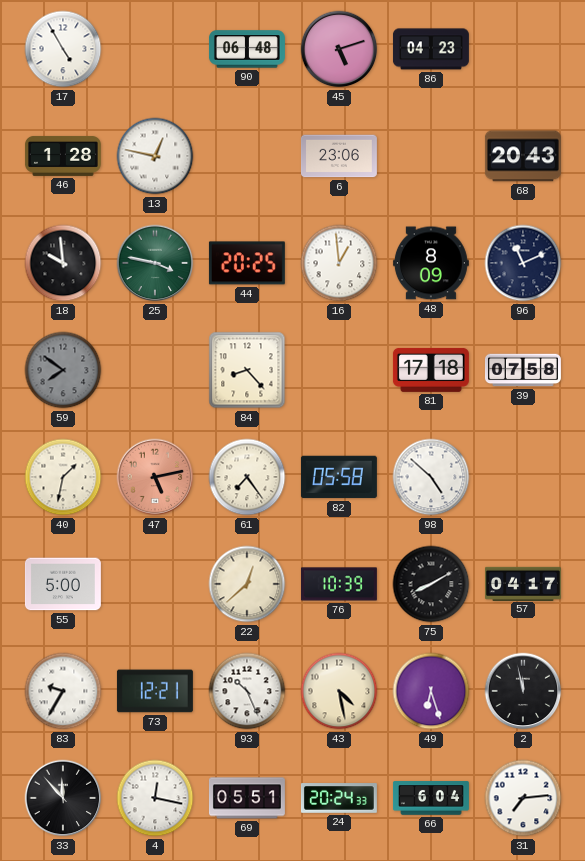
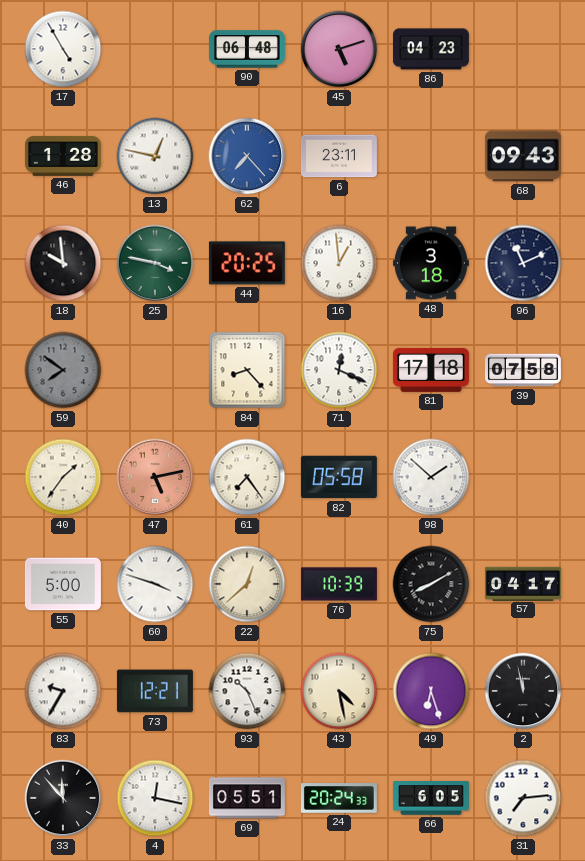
62: none -> 7:23
6: 23:06 -> 23:11
68: 20:43 -> 09:43
48: 8:09 -> 3:18
71: none -> 12:19
40: 1:32 -> 1:36
98: 4:52 -> 1:52
60: none -> 3:48
66: 6:04 -> 6:05
